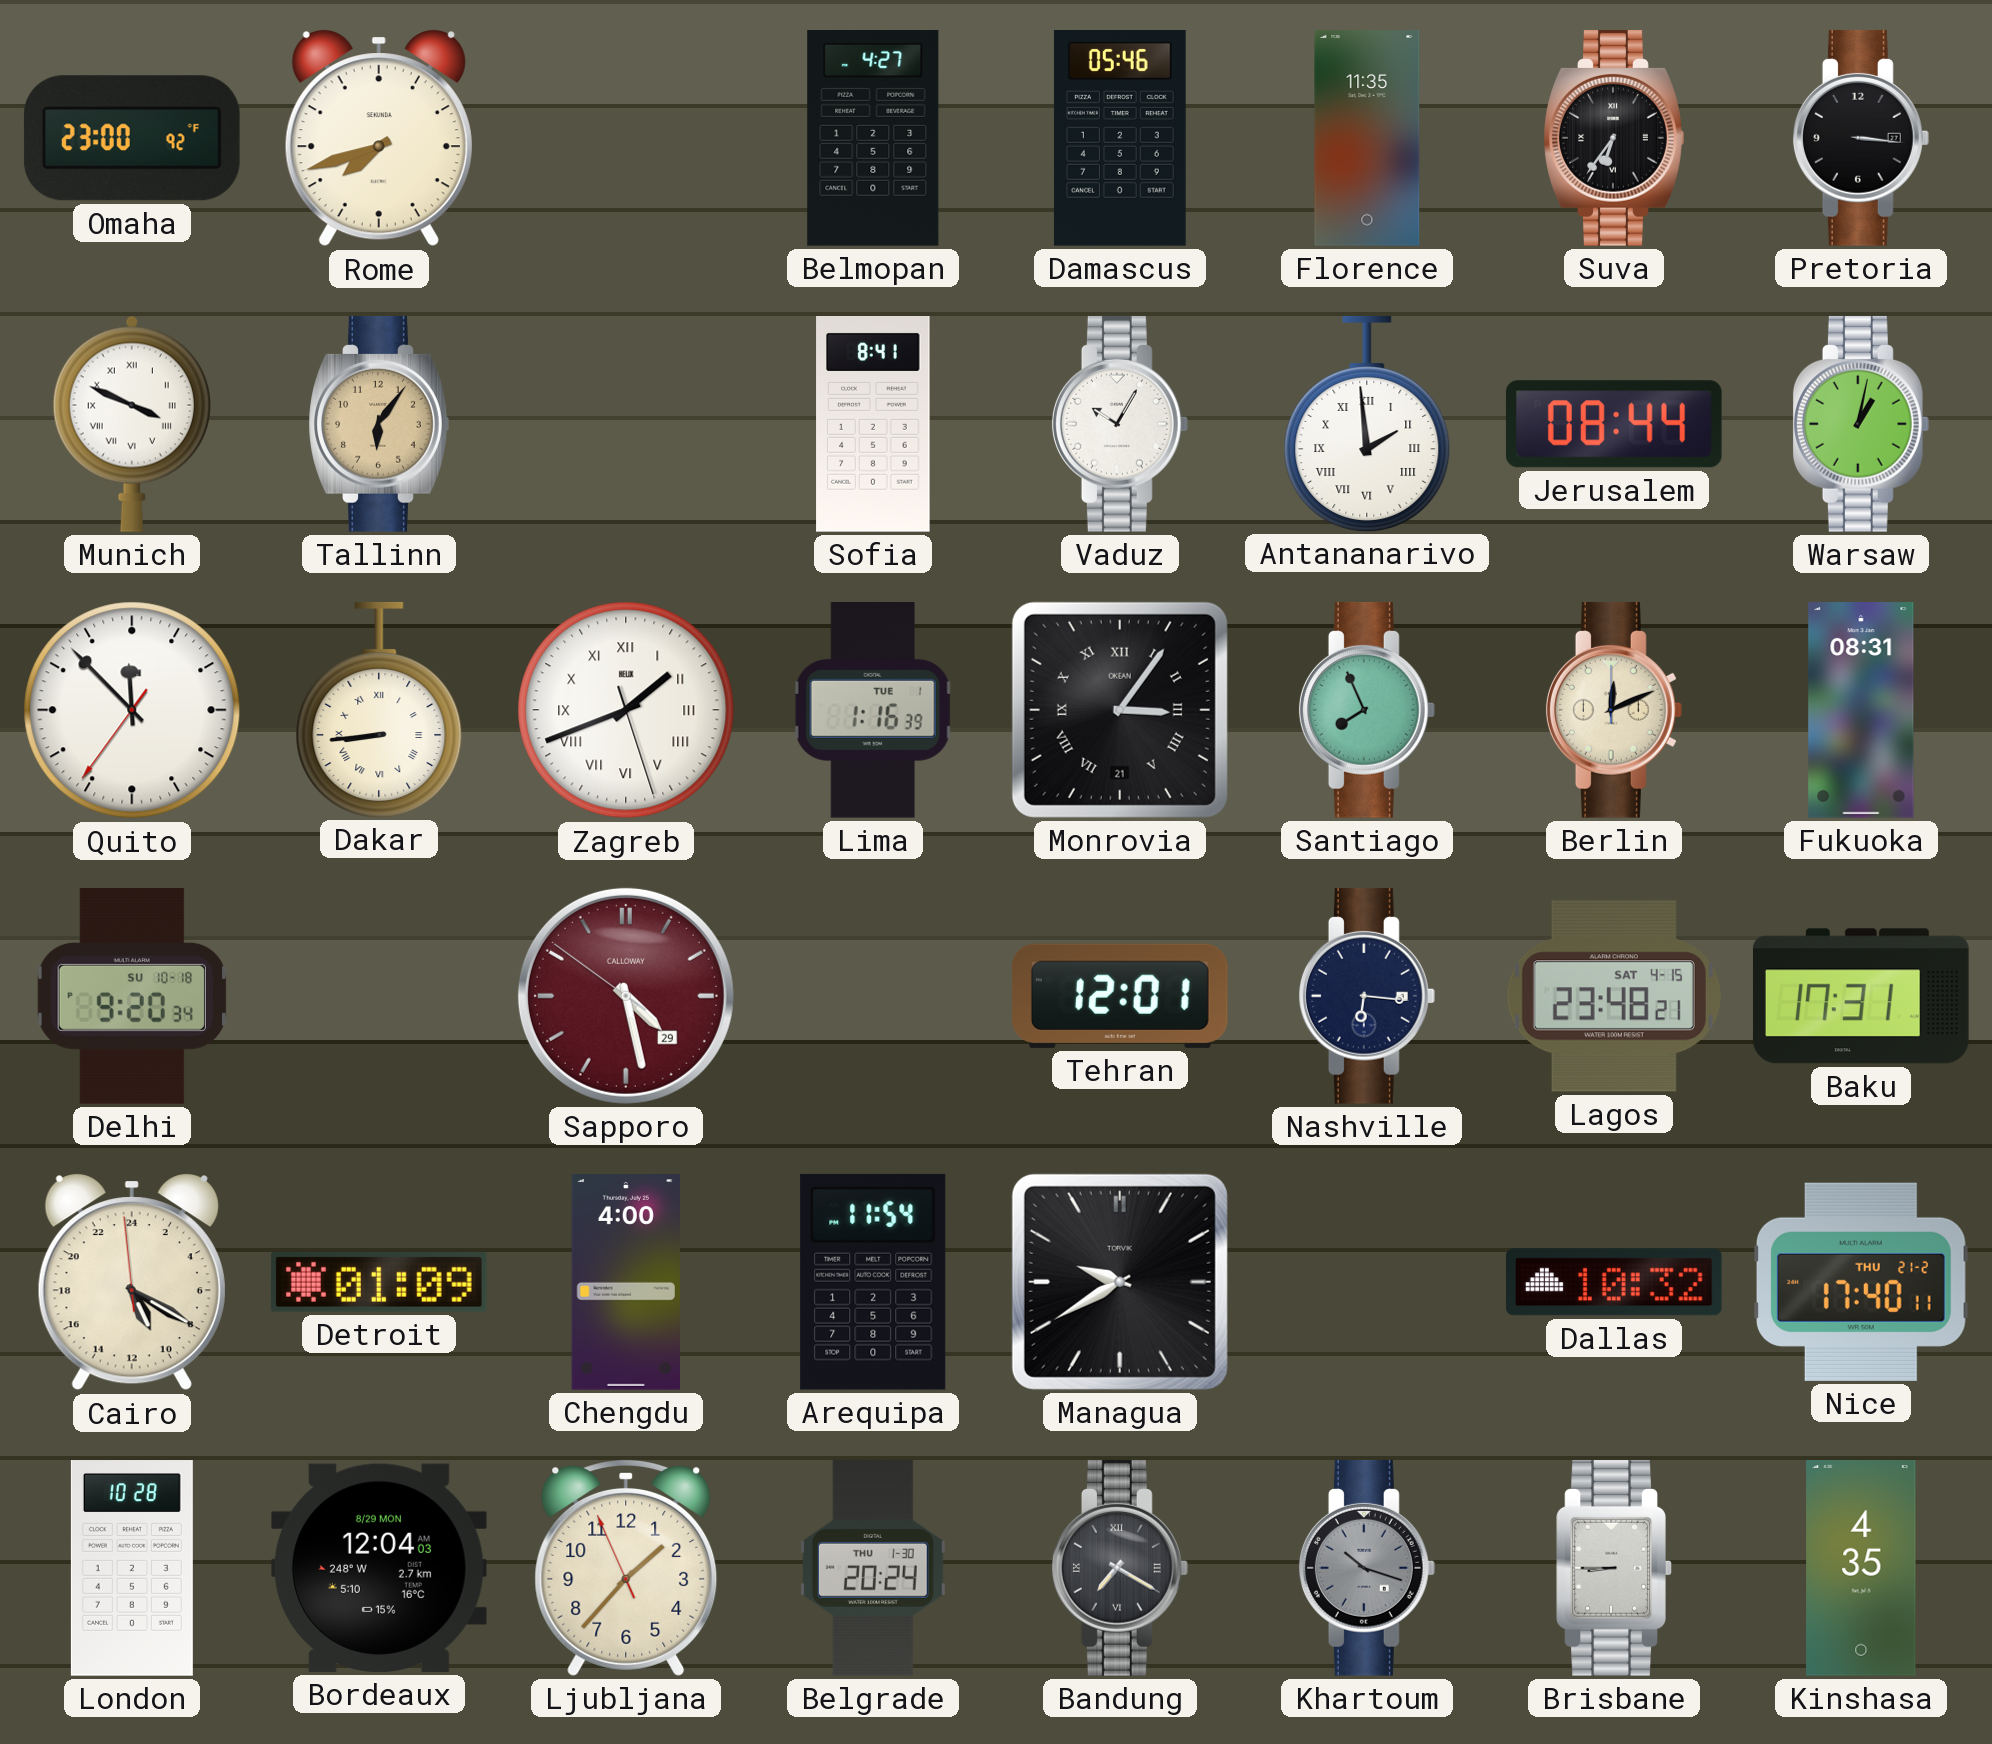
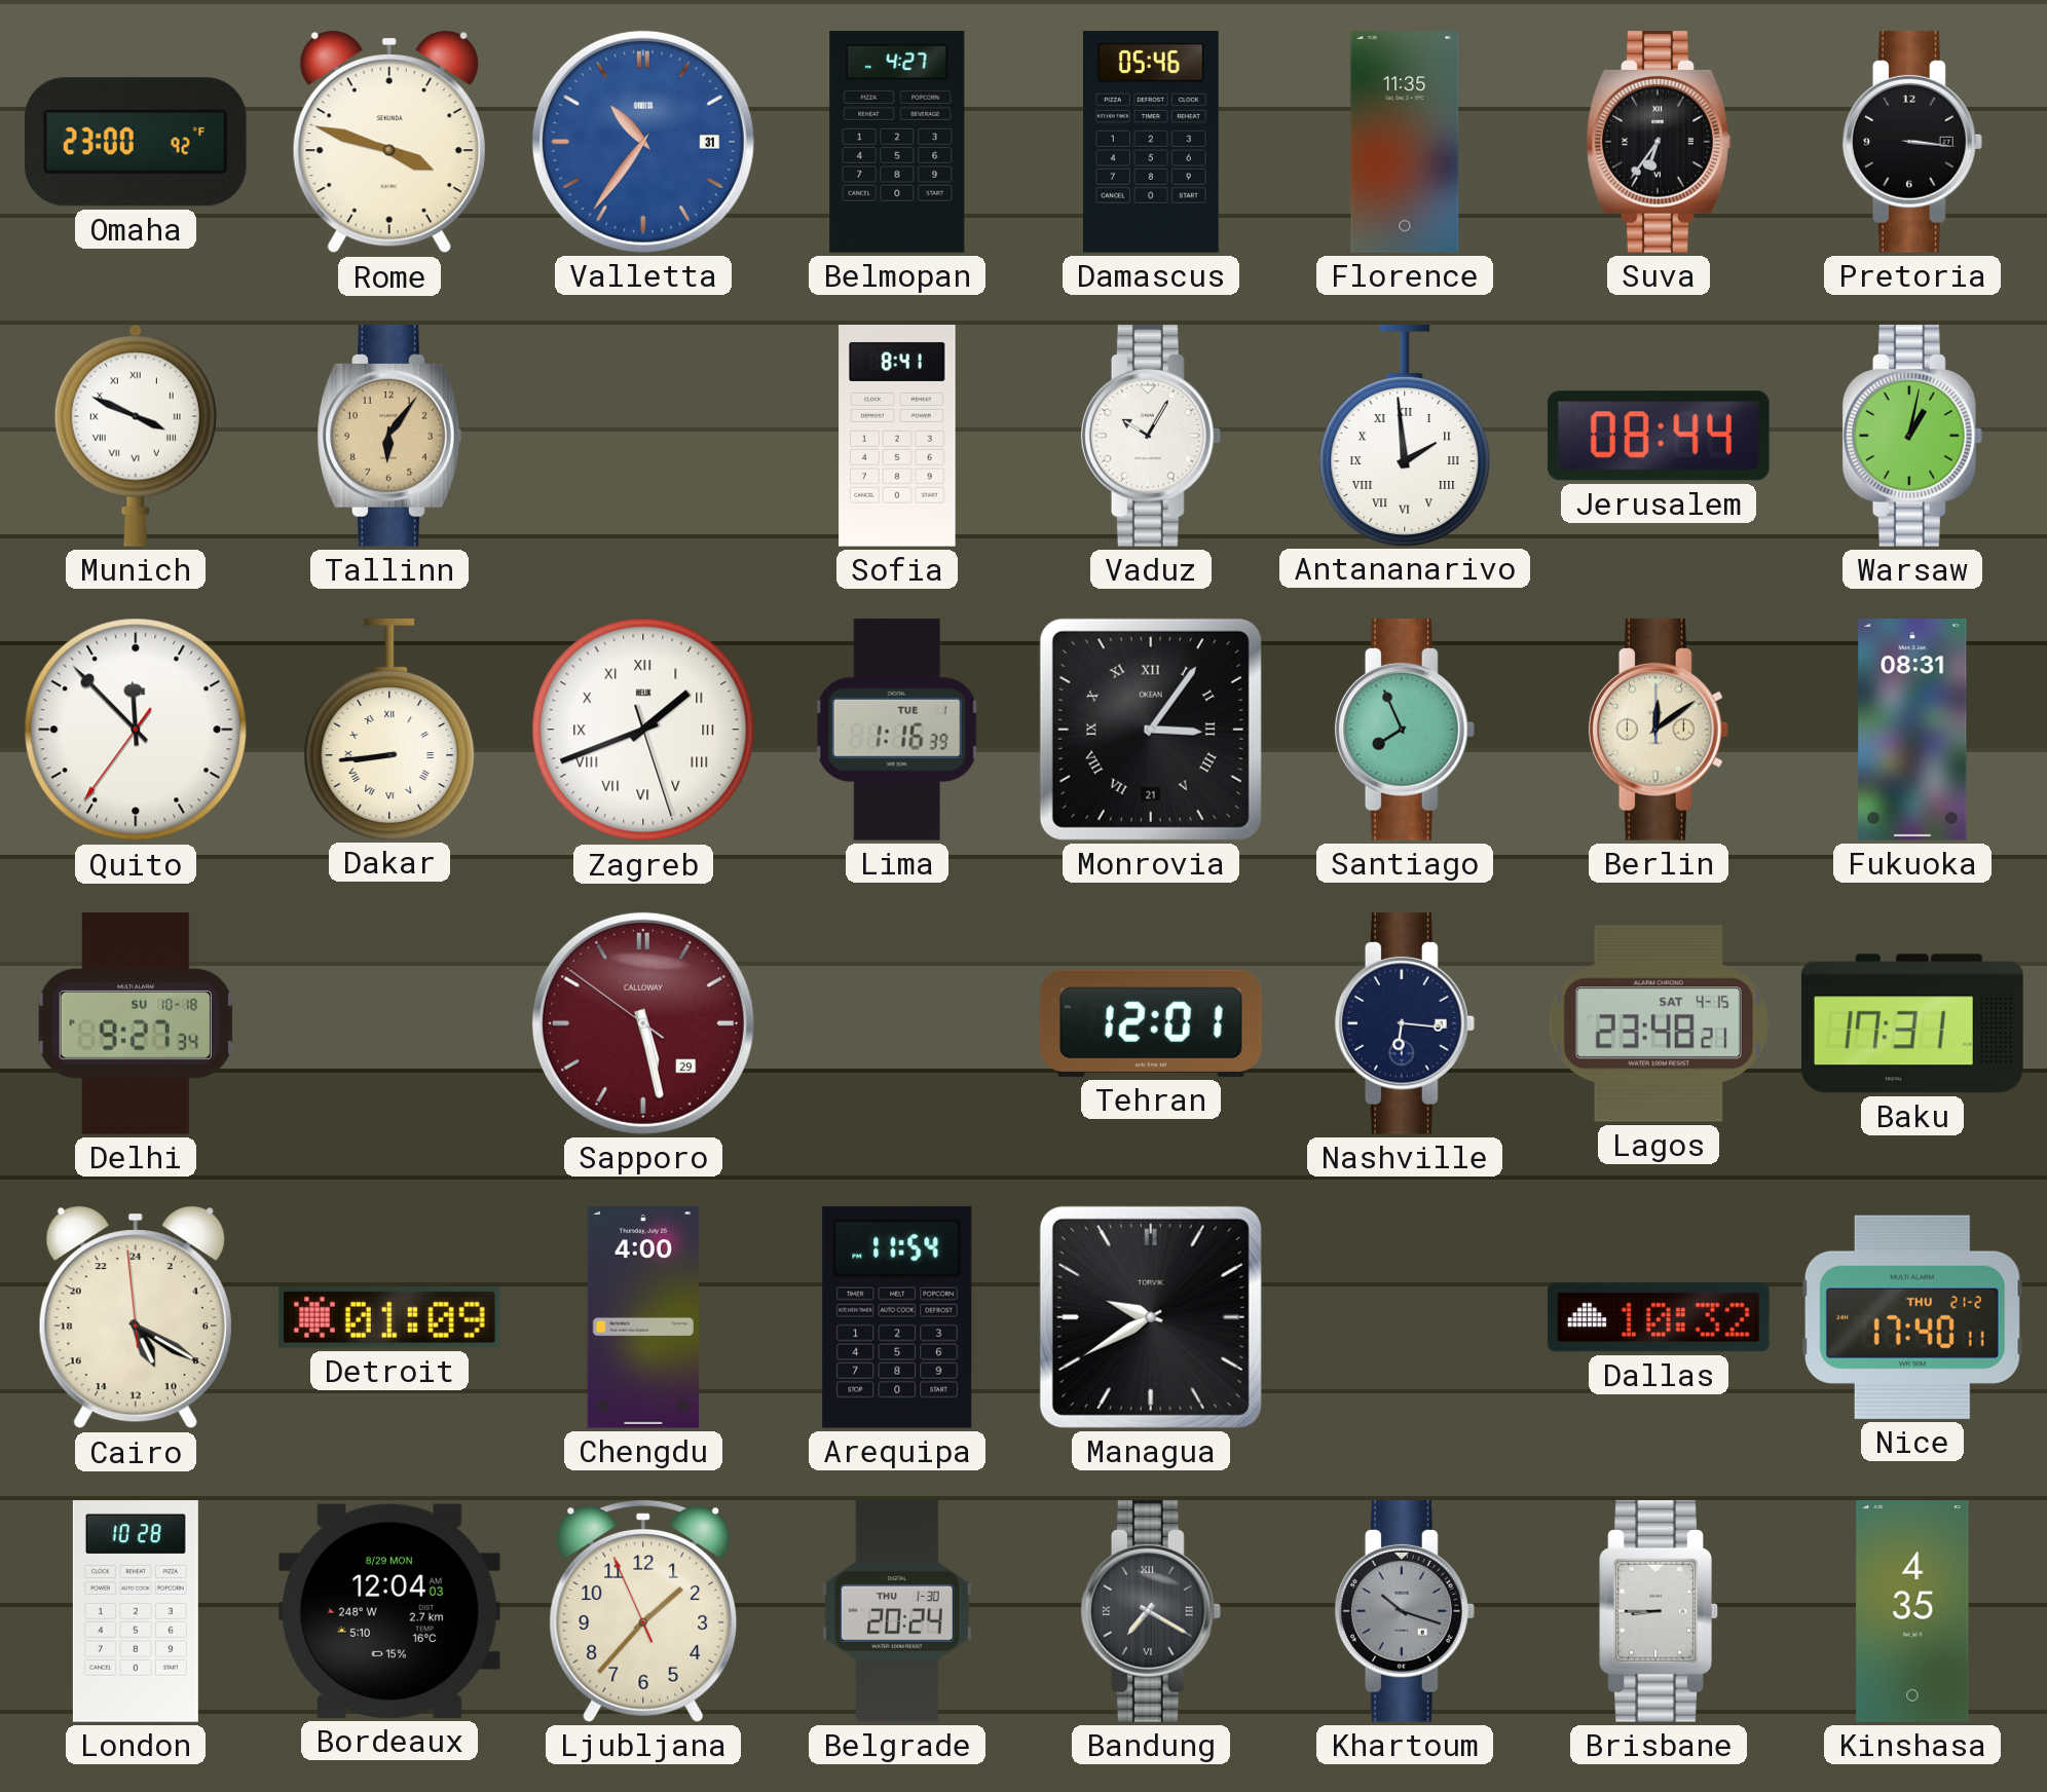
Rome: 7:42 -> 3:48
Valletta: none -> 10:36
Berlin: 12:11 -> 12:09
Delhi: 9:20 -> 9:27
Sapporo: 4:27 -> 5:27
